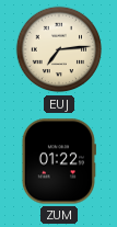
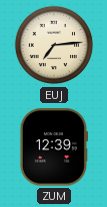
ZUM: 01:22 -> 12:39
